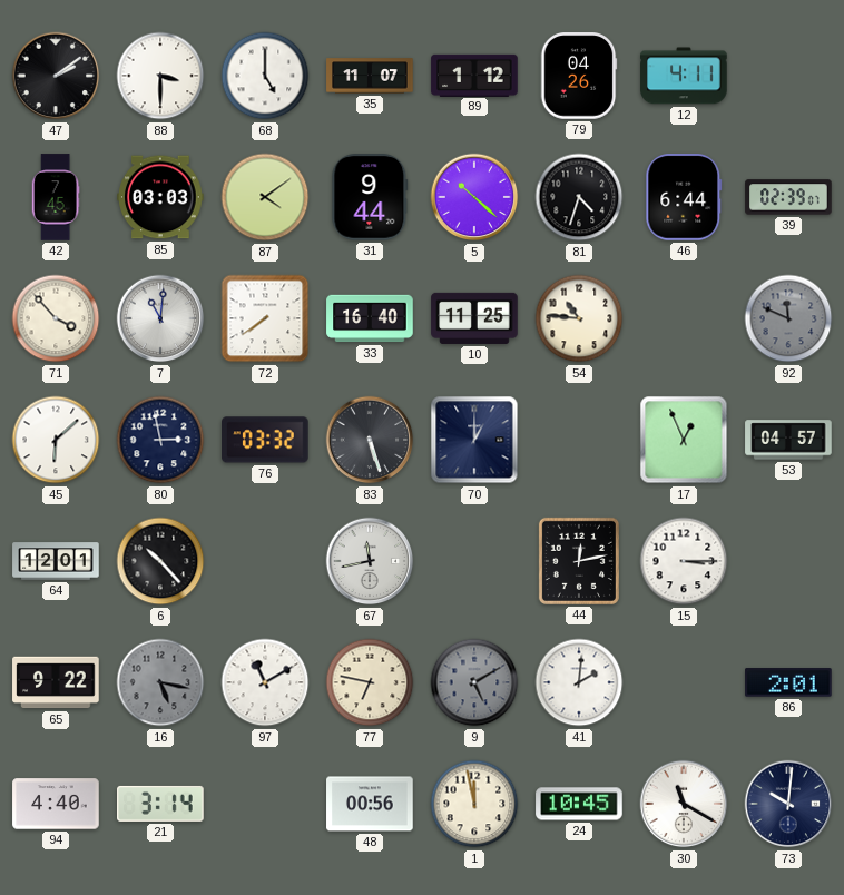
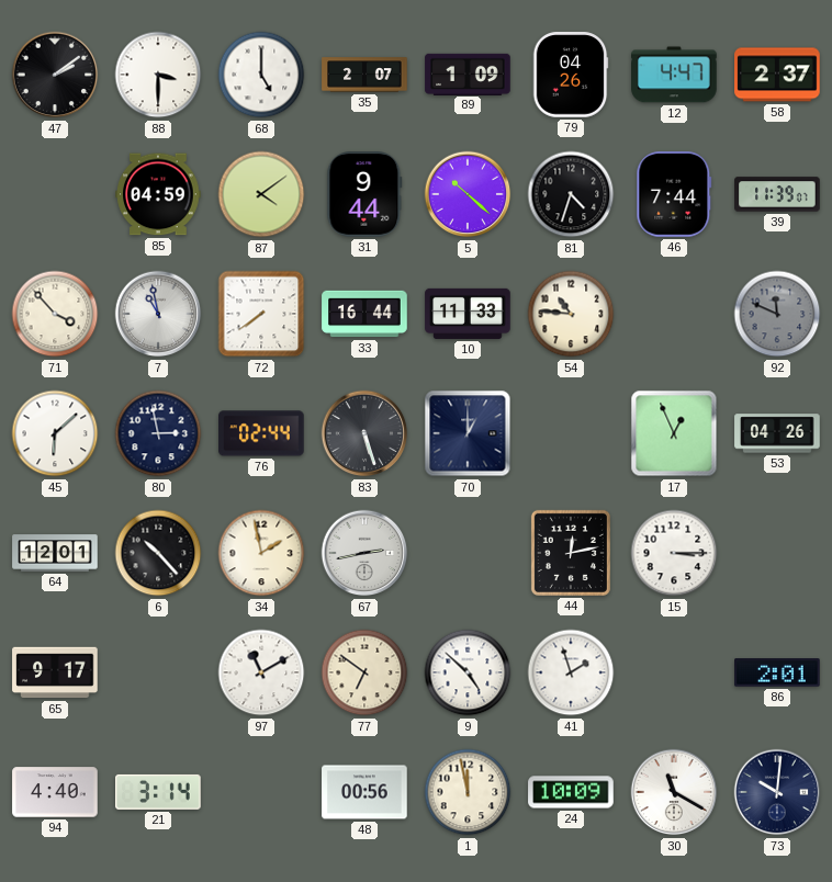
35: 11:07 -> 2:07
89: 1:12 -> 1:09
12: 4:11 -> 4:47
58: none -> 2:37
42: 7:45 -> none
85: 03:03 -> 04:59
46: 6:44 -> 7:44
39: 02:39 -> 11:39
7: 11:01 -> 10:58
33: 16:40 -> 16:44
10: 11:25 -> 11:33
76: 03:32 -> 02:44
53: 04:57 -> 04:26
34: none -> 1:58
67: 11:43 -> 2:43
65: 9:22 -> 9:17
16: 5:17 -> none
77: 6:47 -> 6:51
9: 5:10 -> 4:52
9 dial: grey -> white
41: 2:01 -> 1:57
24: 10:45 -> 10:09
